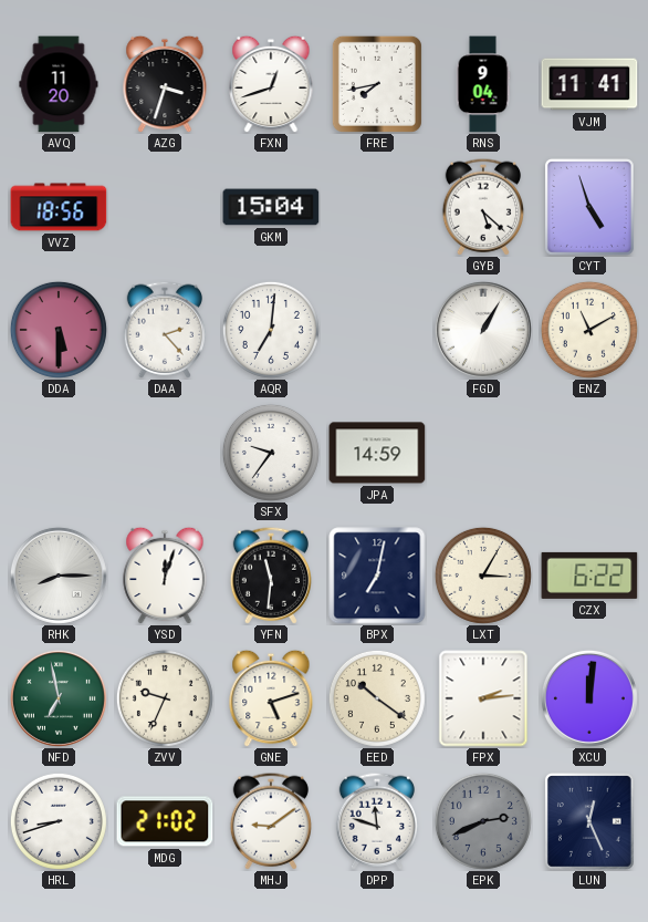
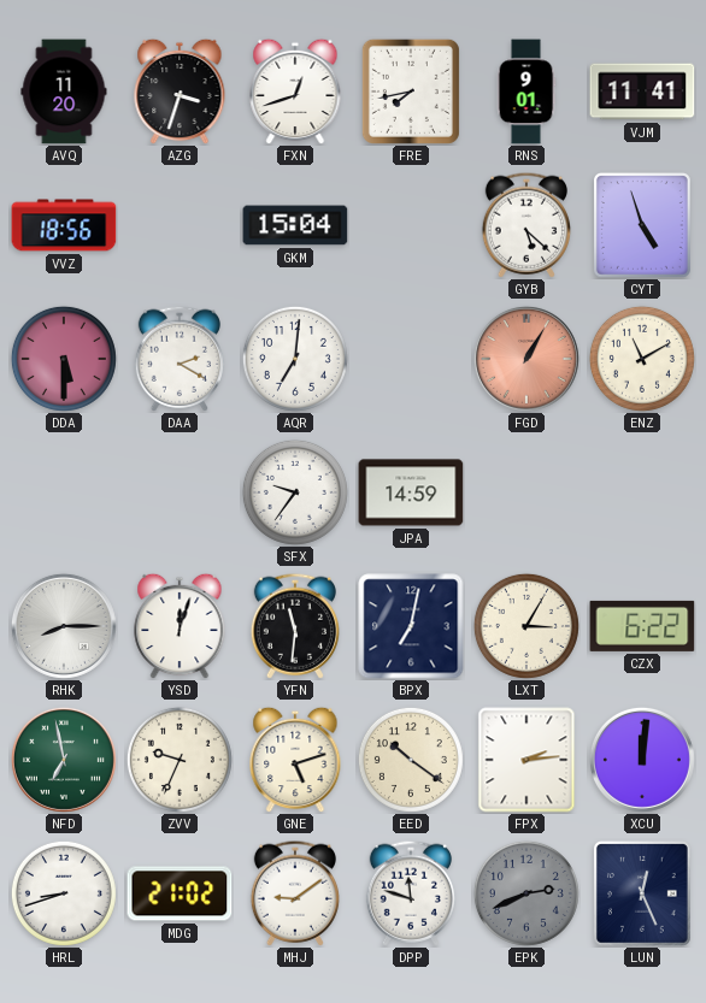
RNS: 9:04 -> 9:01
DAA: 2:23 -> 2:20
FGD dial: white -> salmon
